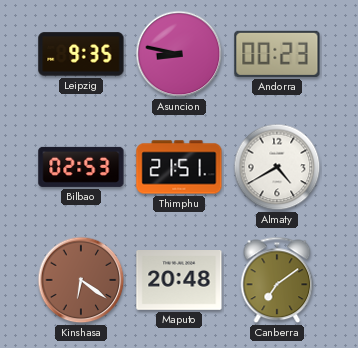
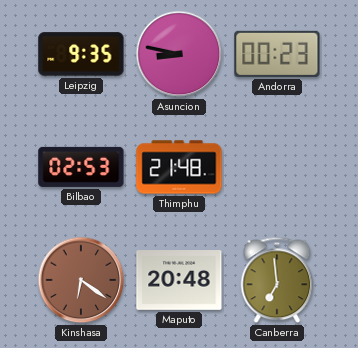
Thimphu: 21:51 -> 21:48
Almaty: 4:40 -> none
Canberra: 7:09 -> 6:59
